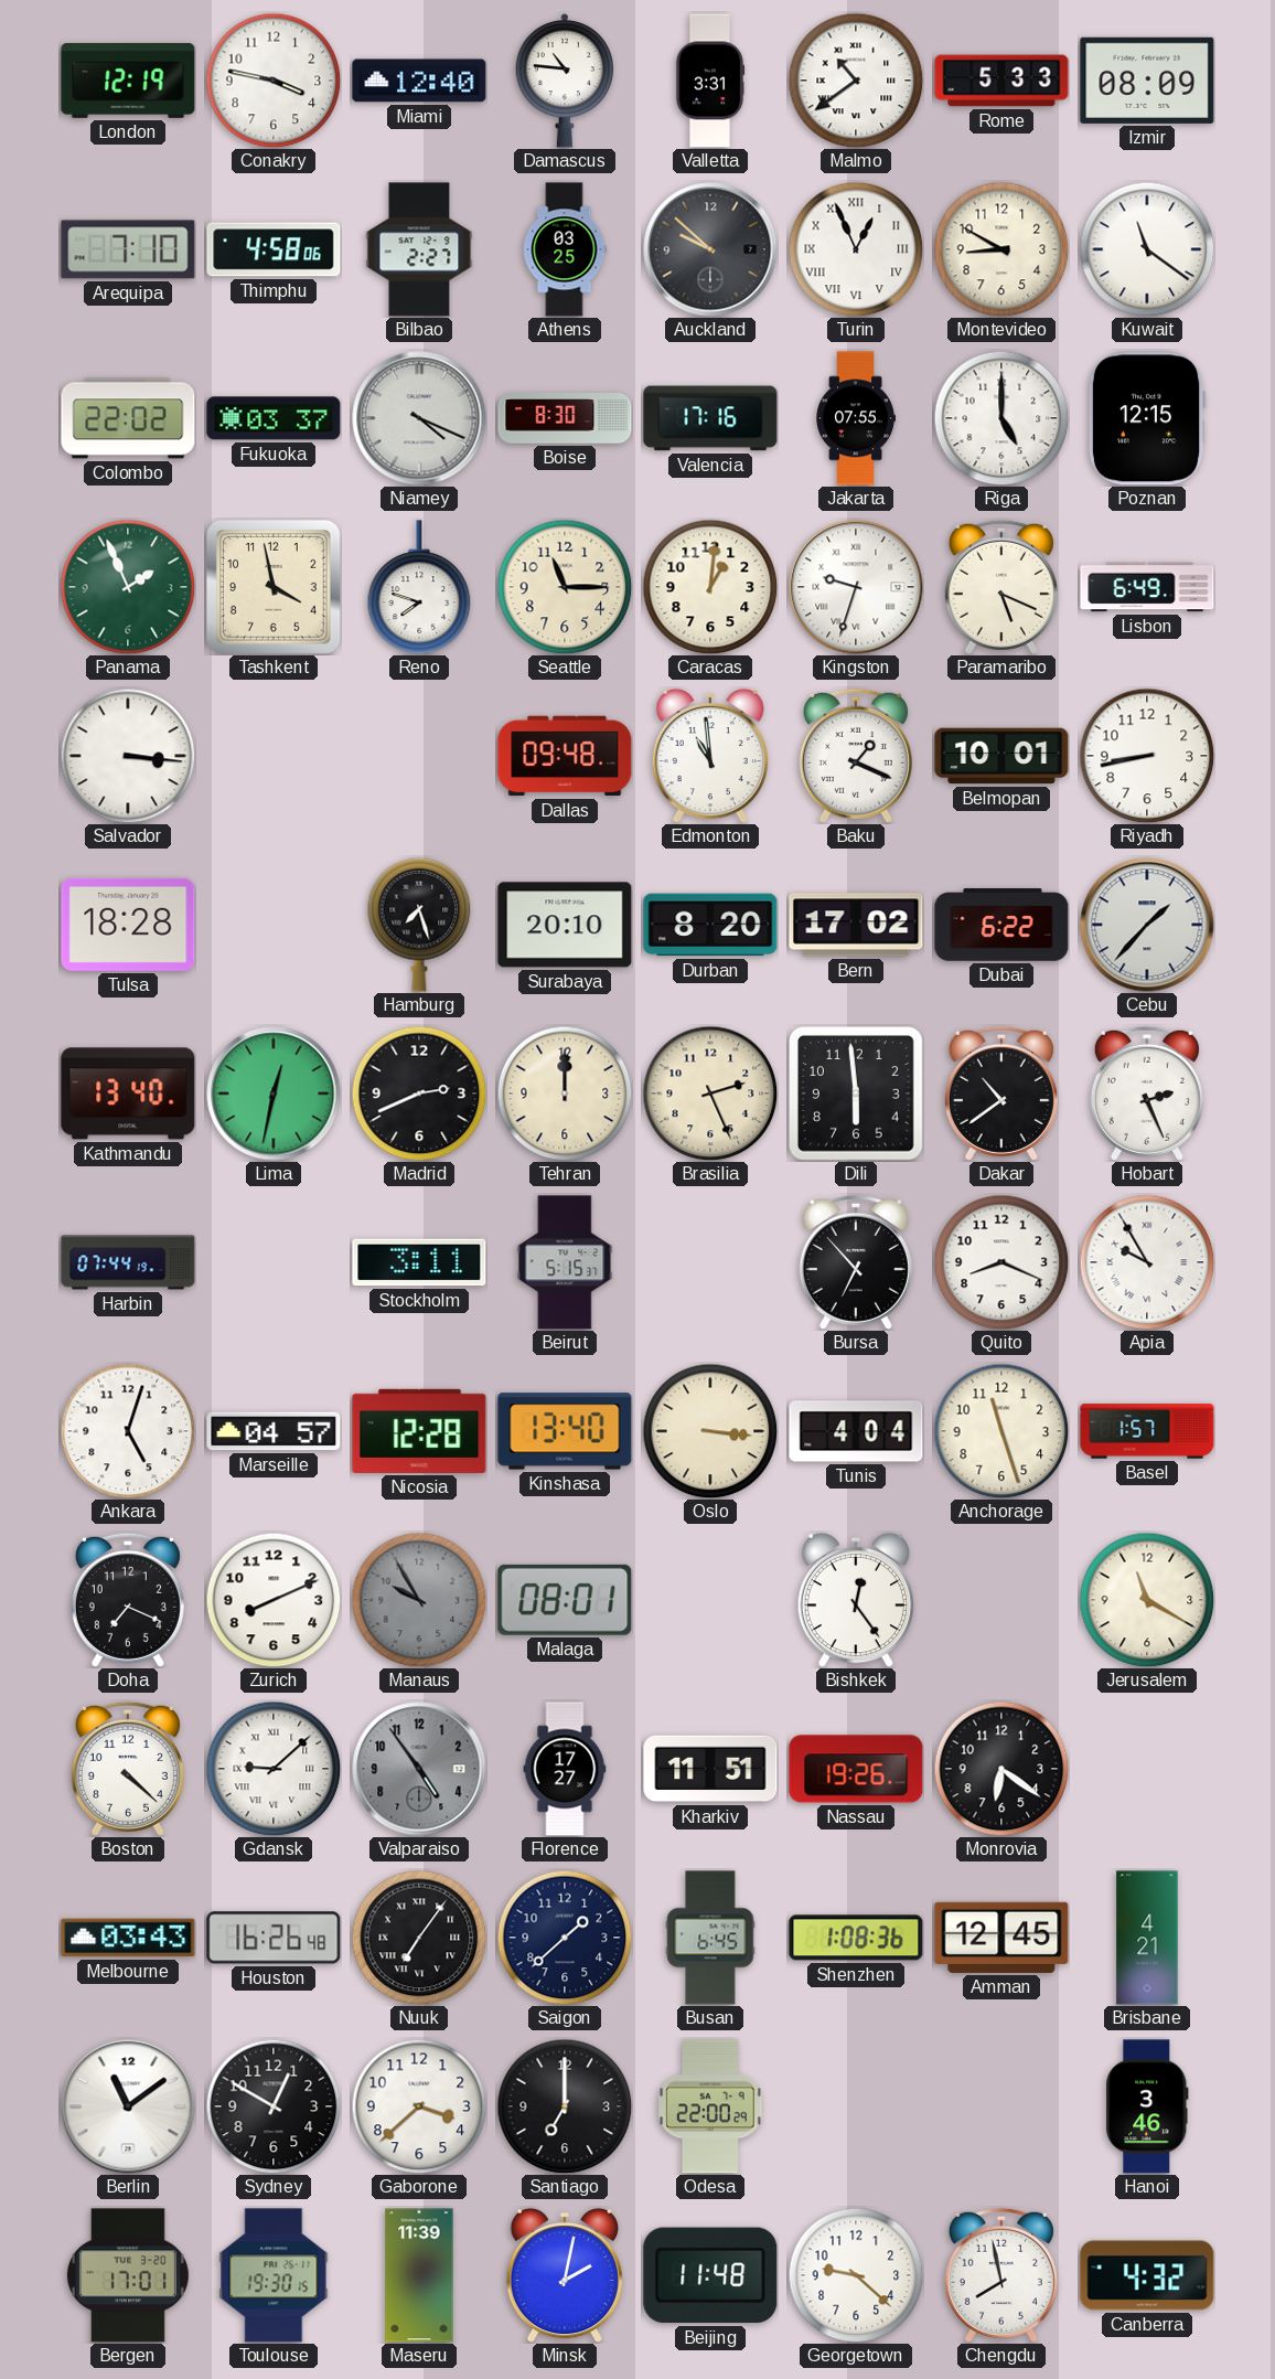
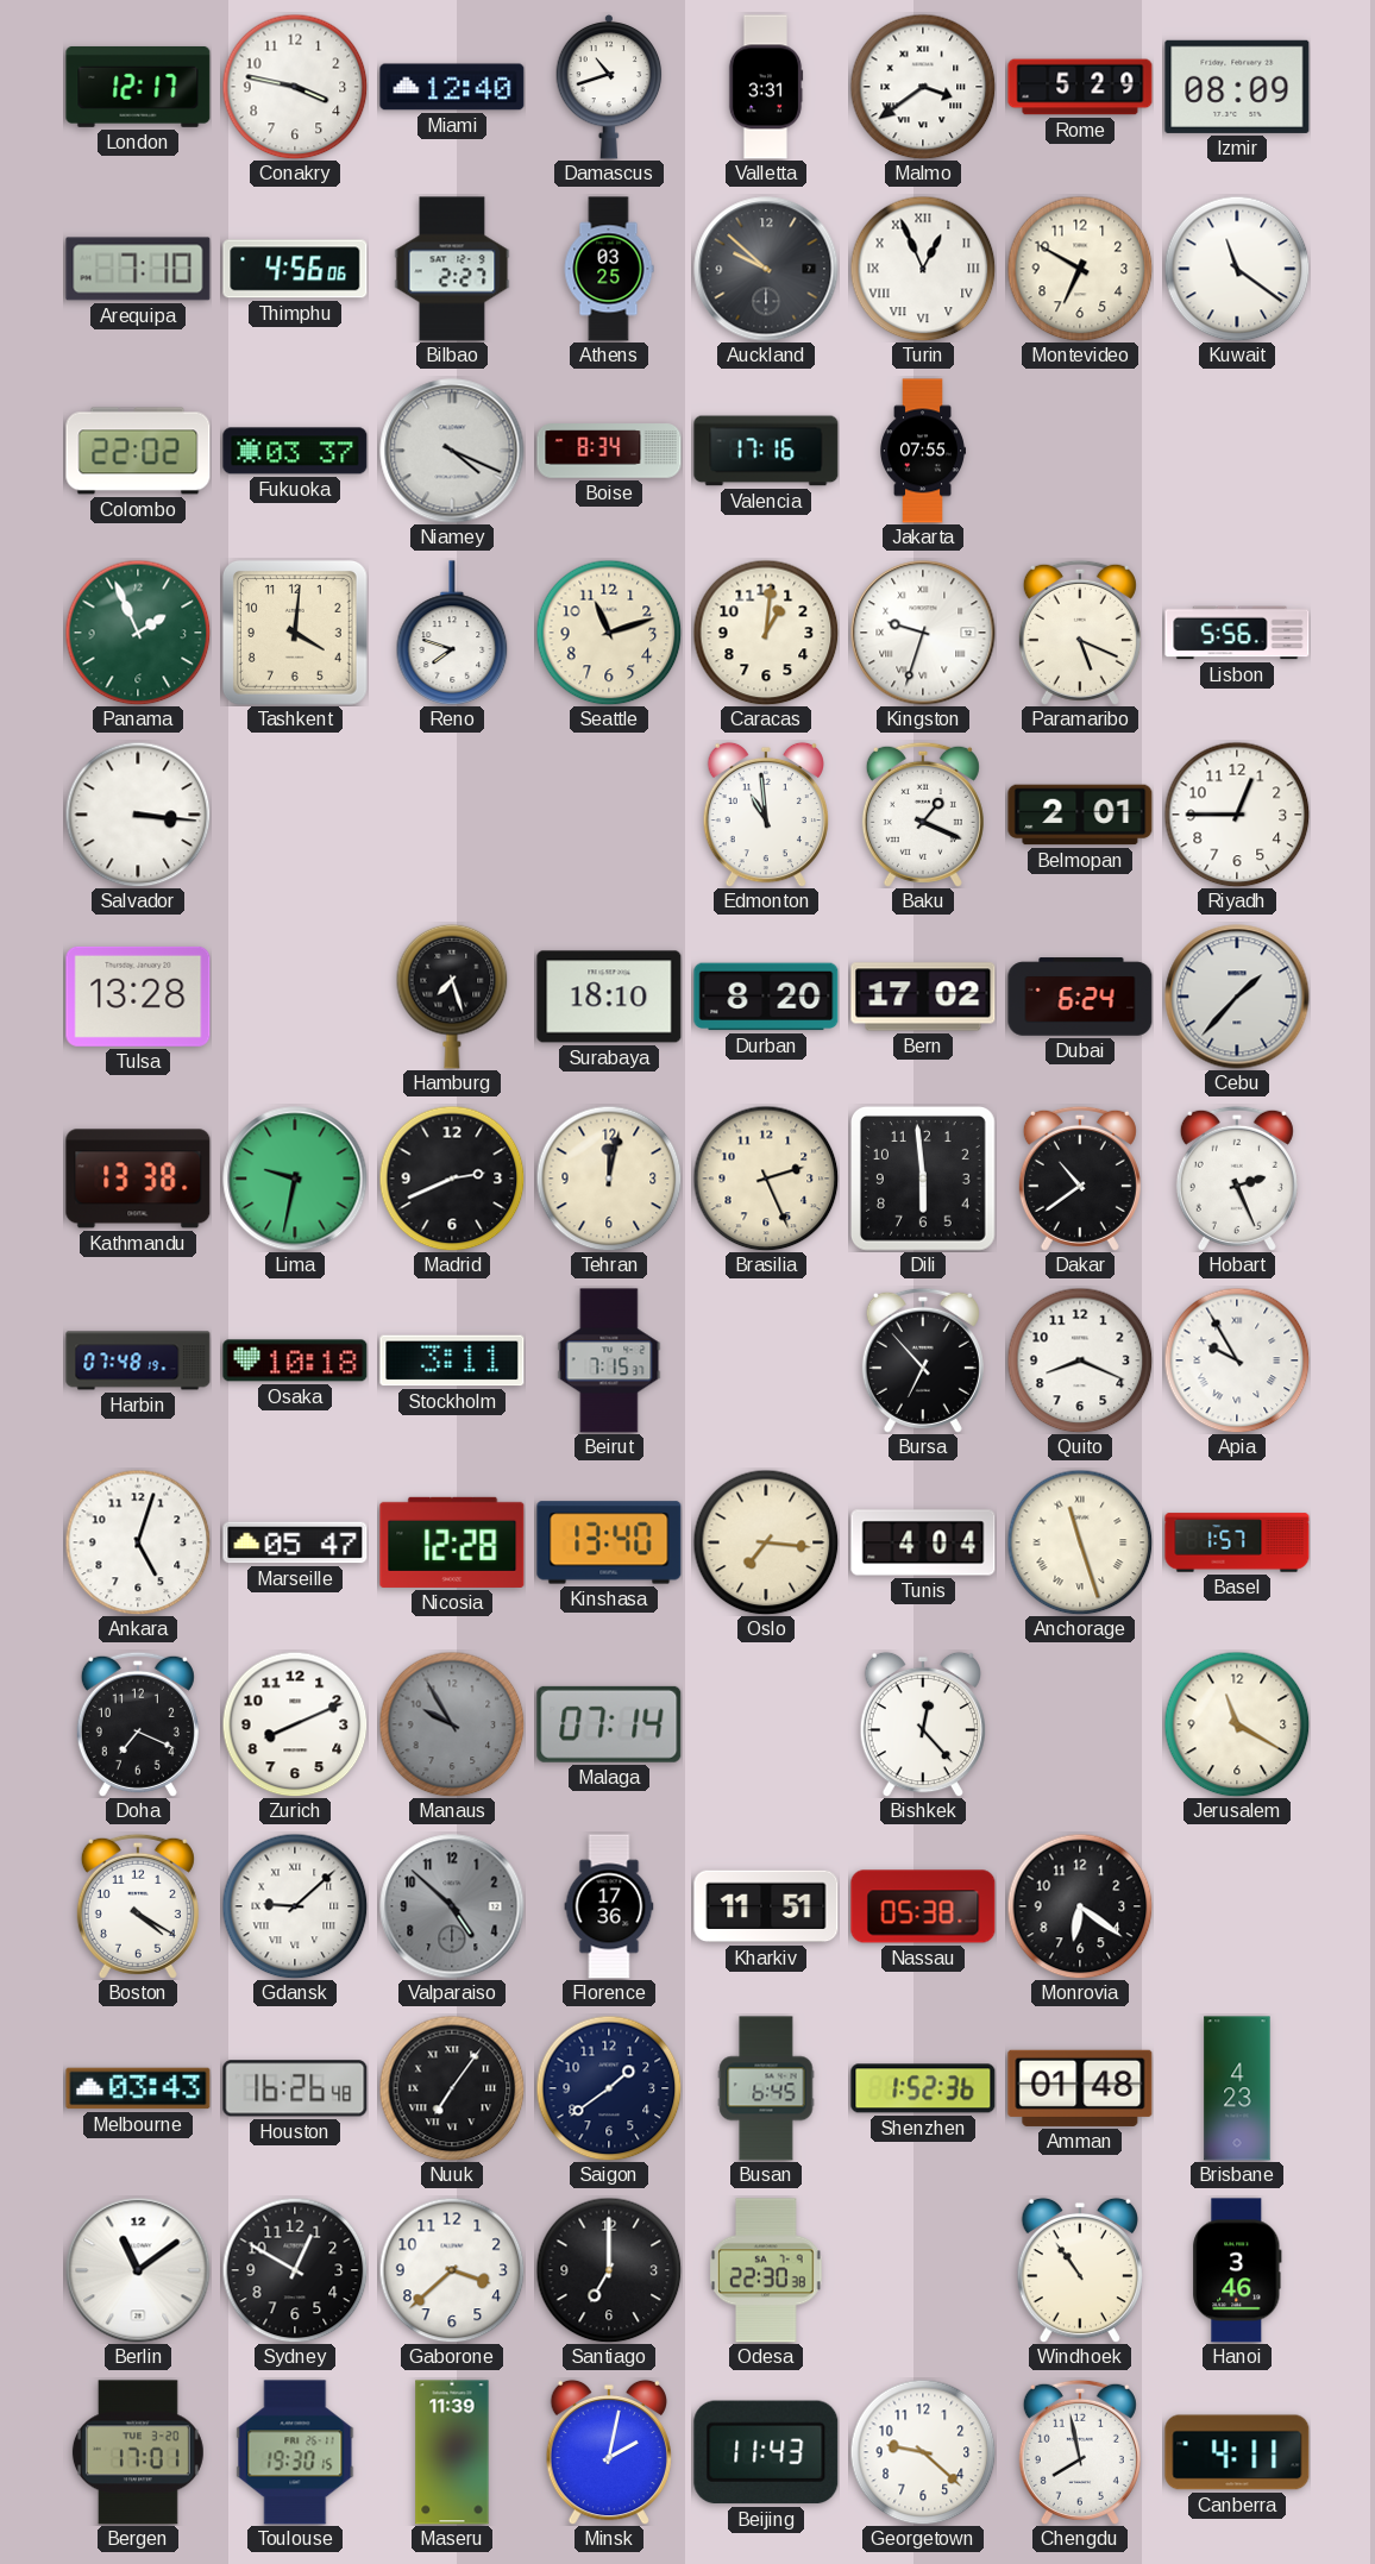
London: 12:19 -> 12:17
Damascus: 10:46 -> 10:42
Malmo: 10:39 -> 3:39
Rome: 5:33 -> 5:29
Thimphu: 4:58 -> 4:56
Montevideo: 8:50 -> 6:50
Boise: 8:30 -> 8:34
Riga: 5:00 -> none
Poznan: 12:15 -> none
Tashkent: 3:58 -> 4:01
Seattle: 11:15 -> 11:12
Lisbon: 6:49 -> 5:56
Dallas: 09:48 -> none
Belmopan: 10:01 -> 2:01
Riyadh: 8:43 -> 12:45
Tulsa: 18:28 -> 13:28
Surabaya: 20:10 -> 18:10
Dubai: 6:22 -> 6:24
Kathmandu: 13:40 -> 13:38
Lima: 12:32 -> 9:32
Tehran: 12:00 -> 12:02
Harbin: 07:44 -> 07:48
Osaka: none -> 10:18
Beirut: 5:15 -> 7:15
Marseille: 04:57 -> 05:47
Oslo: 3:16 -> 7:16
Anchorage numerals: Arabic -> Roman
Malaga: 08:01 -> 07:14
Bishkek: 12:24 -> 12:23
Boston: 4:22 -> 4:20
Valparaiso: 4:54 -> 4:52
Florence: 17:27 -> 17:36
Nassau: 19:26 -> 05:38
Saigon: 1:38 -> 1:39
Shenzhen: 1:08 -> 1:52
Amman: 12:45 -> 01:48
Brisbane: 4:21 -> 4:23
Odesa: 22:00 -> 22:30
Windhoek: none -> 10:54
Beijing: 11:48 -> 11:43
Canberra: 4:32 -> 4:11
